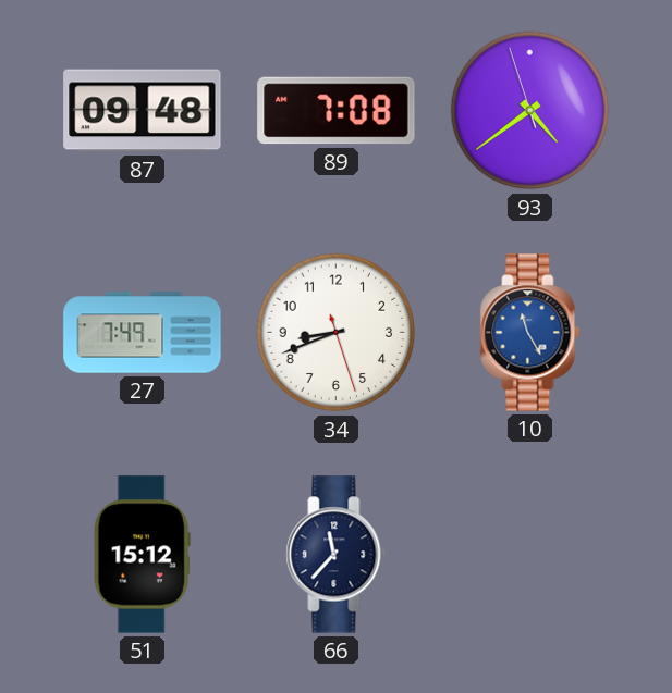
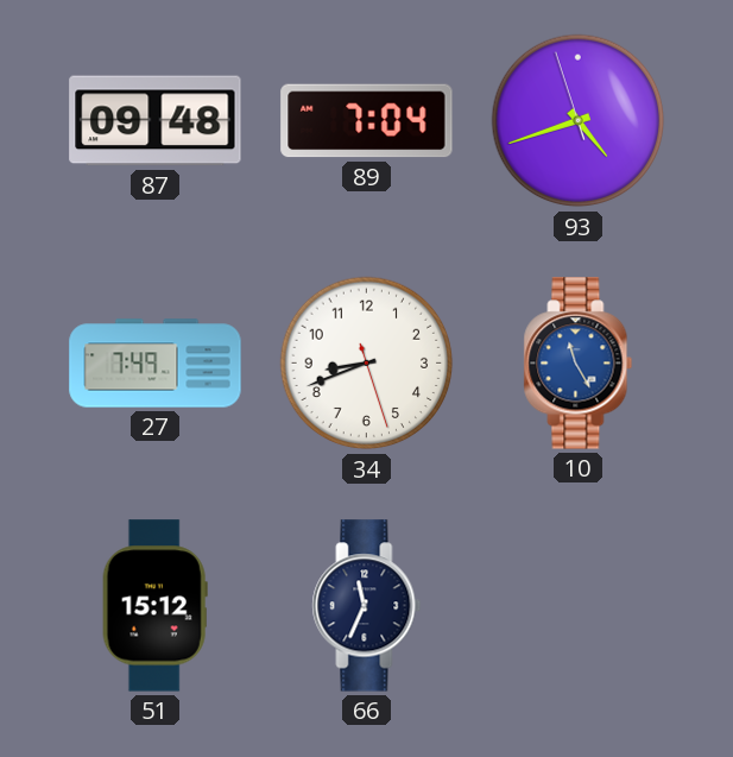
89: 7:08 -> 7:04
93: 4:38 -> 4:41
66: 11:37 -> 11:34
